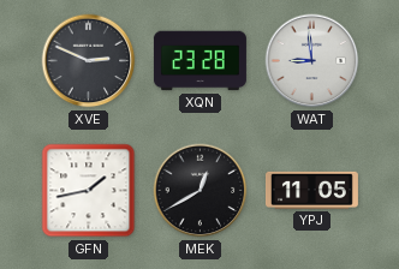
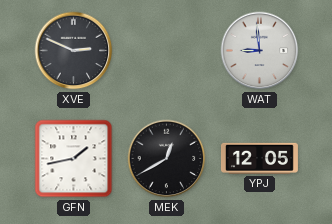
XQN: 23:28 -> none
YPJ: 11:05 -> 12:05
